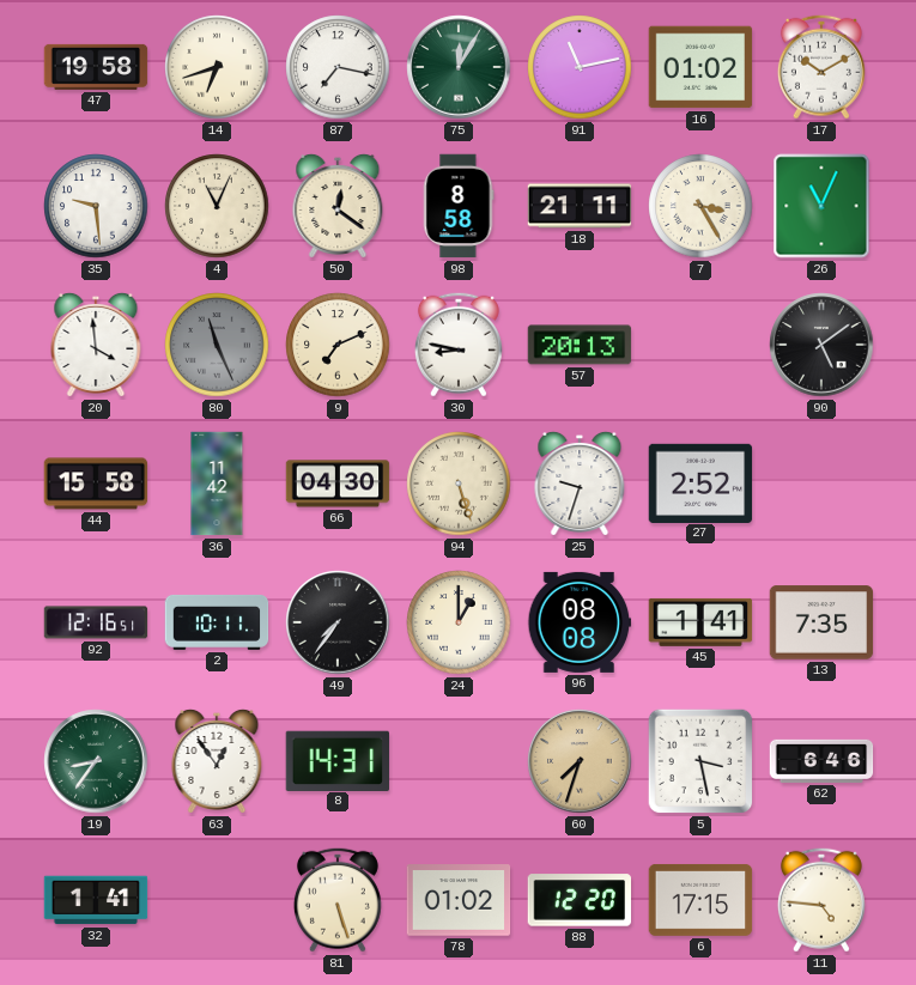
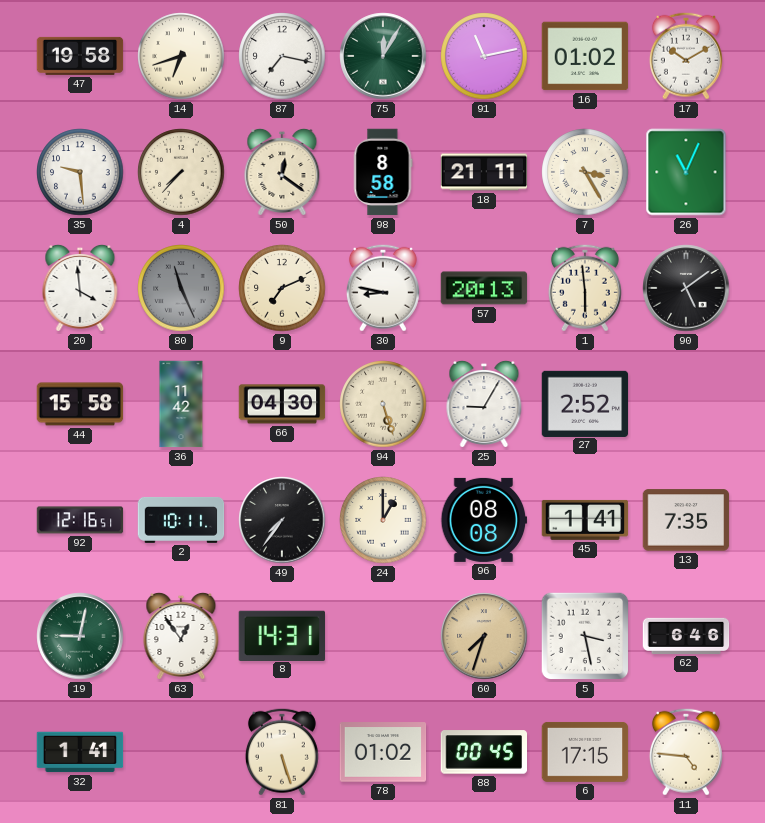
4: 11:04 -> 7:37
1: none -> 5:59
25: 9:33 -> 9:05
19: 8:36 -> 9:02
88: 12:20 -> 00:45
